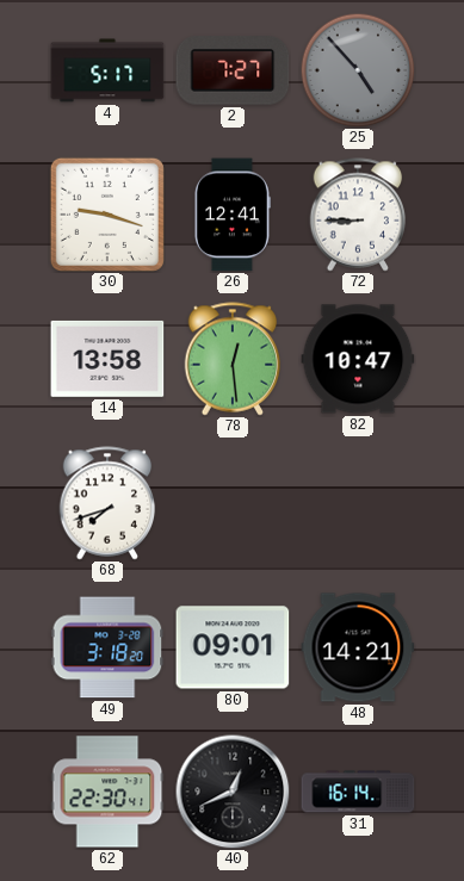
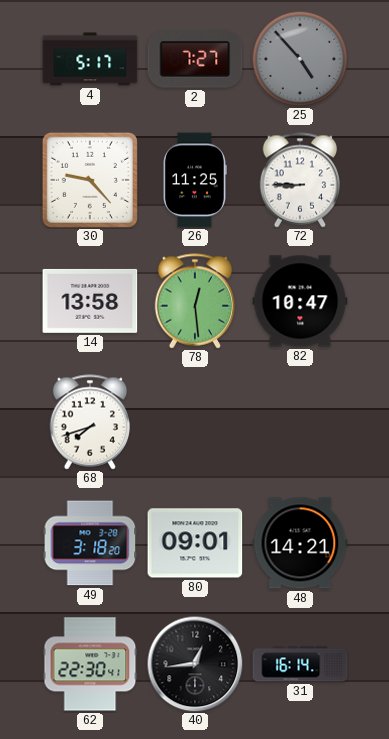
30: 9:18 -> 9:23
26: 12:41 -> 11:25
40: 12:41 -> 12:44
